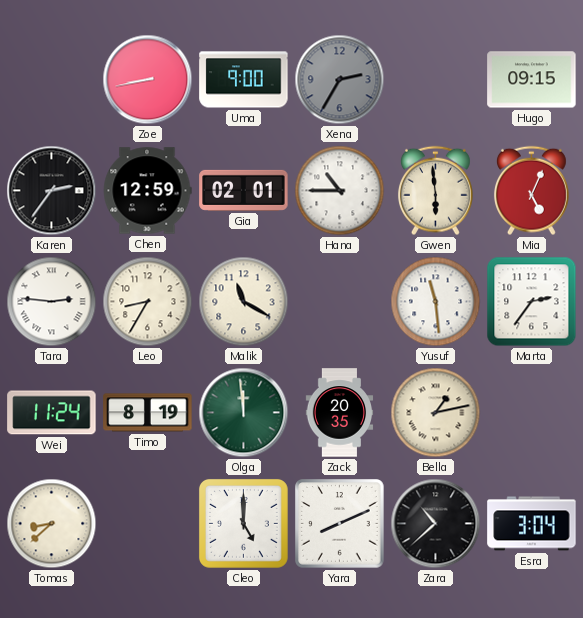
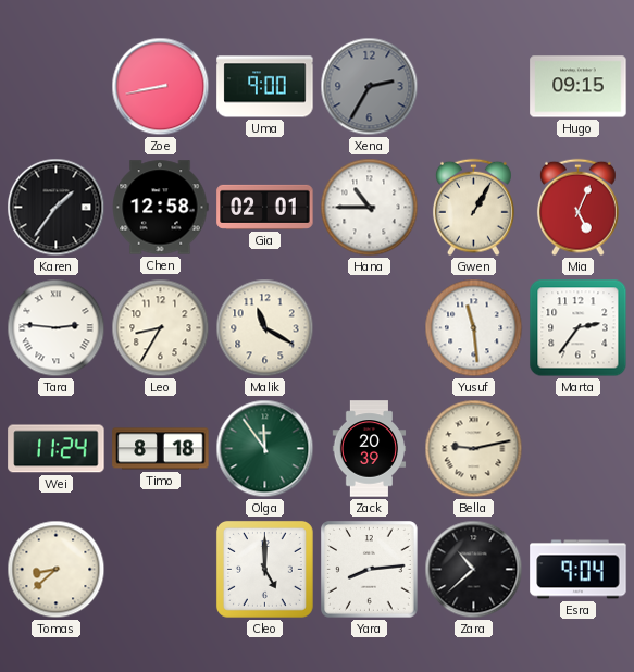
Karen: 2:36 -> 1:36
Chen: 12:59 -> 12:58
Gwen: 5:59 -> 1:05
Timo: 8:19 -> 8:18
Olga: 11:59 -> 11:54
Zack: 20:35 -> 20:39
Bella: 1:13 -> 9:13
Yara: 8:11 -> 8:14
Esra: 3:04 -> 9:04
